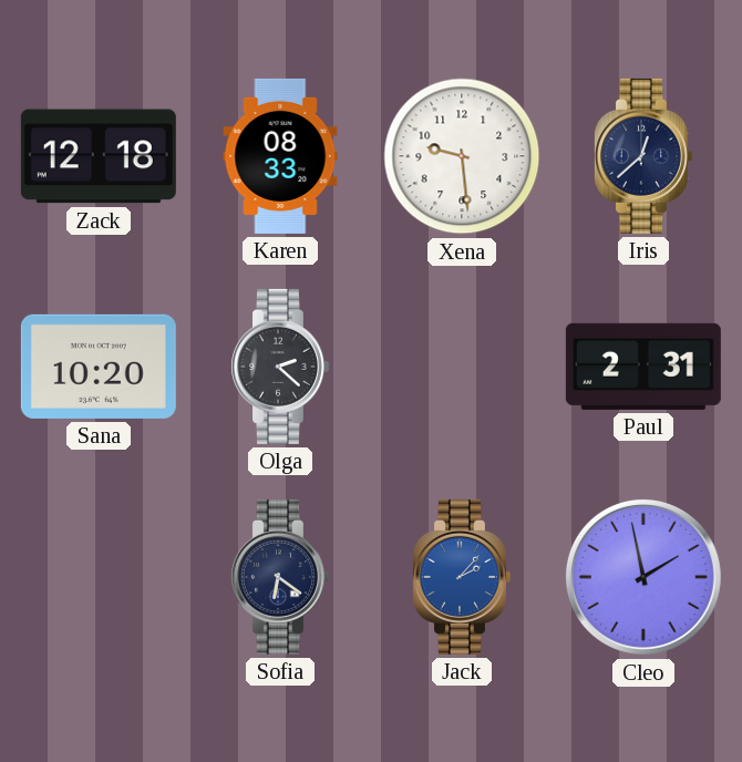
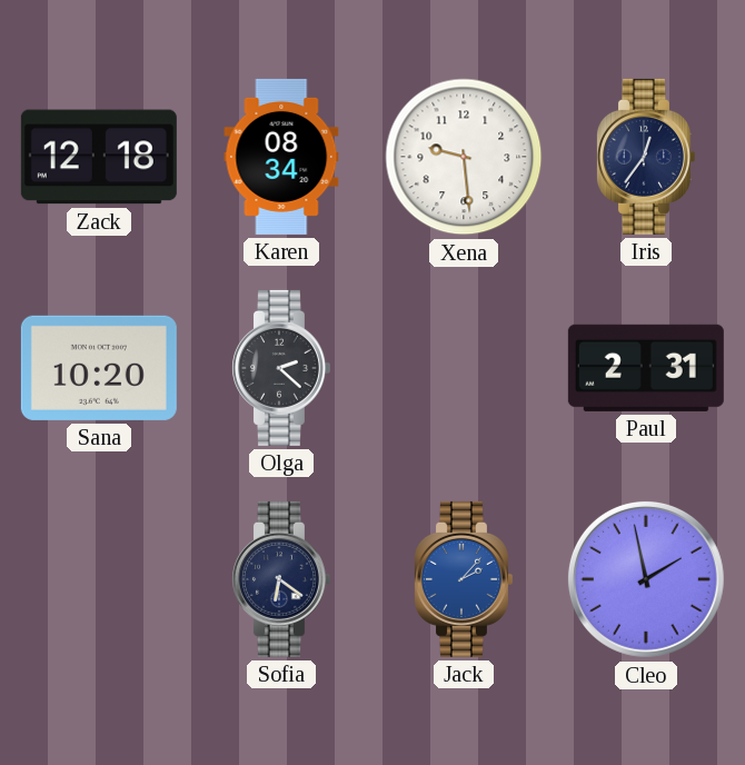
Karen: 08:33 -> 08:34
Iris: 12:38 -> 12:36
